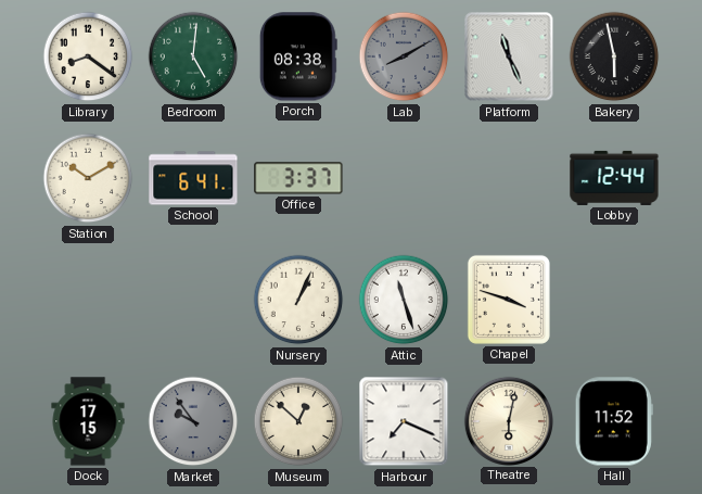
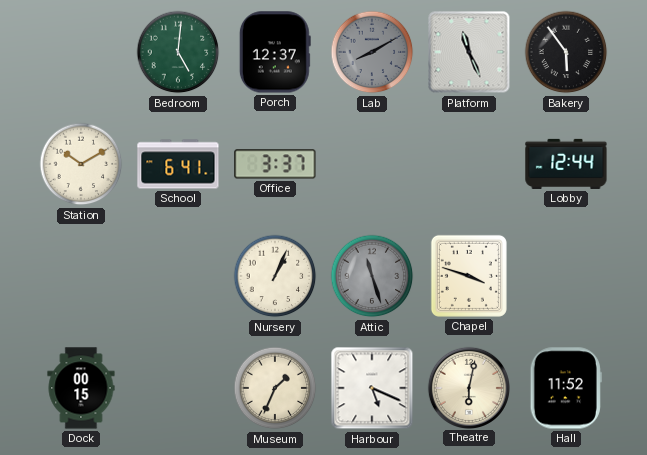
Library: 8:21 -> none
Porch: 08:38 -> 12:37
Bakery: 5:58 -> 5:54
Attic dial: white -> grey
Dock: 17:15 -> 00:15
Market: 9:54 -> none
Museum: 12:52 -> 1:34
Harbour: 7:19 -> 5:19
